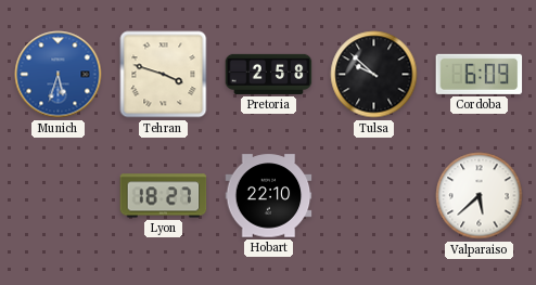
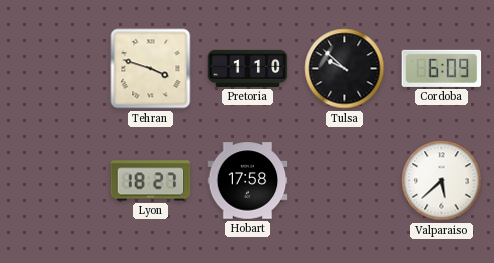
Munich: 5:33 -> none
Pretoria: 2:58 -> 1:10
Hobart: 22:10 -> 17:58
